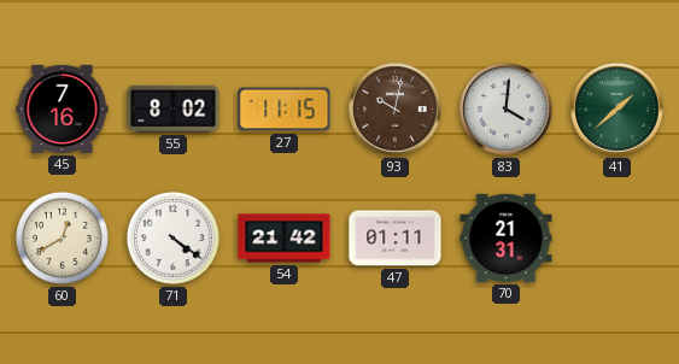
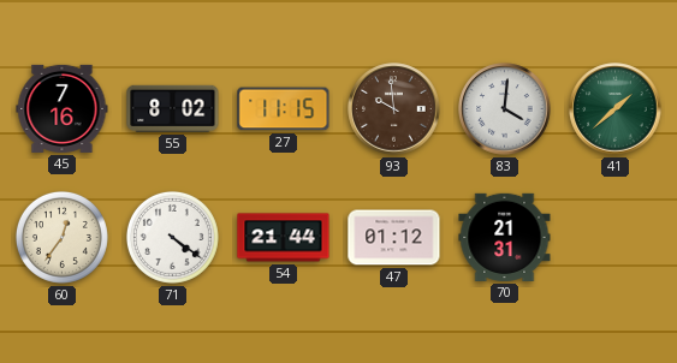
93: 10:02 -> 9:59
60: 12:40 -> 12:36
54: 21:42 -> 21:44
47: 01:11 -> 01:12
